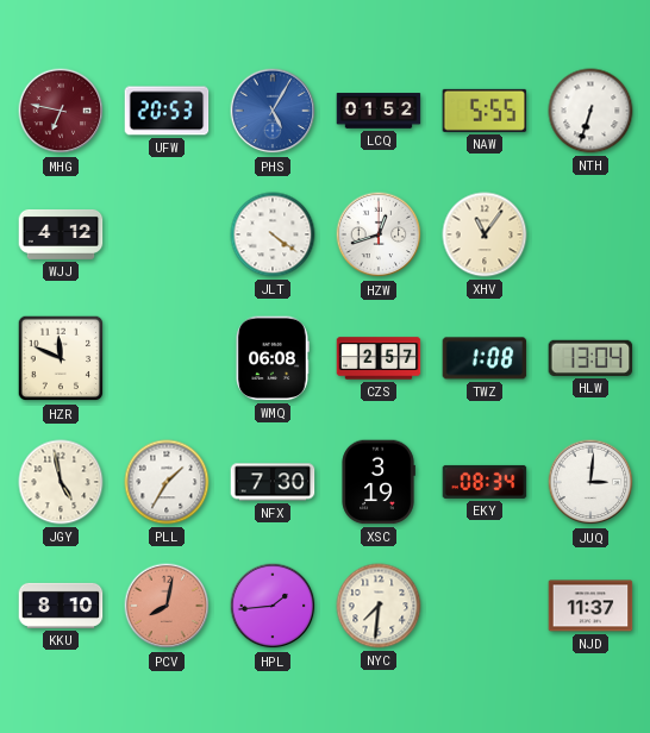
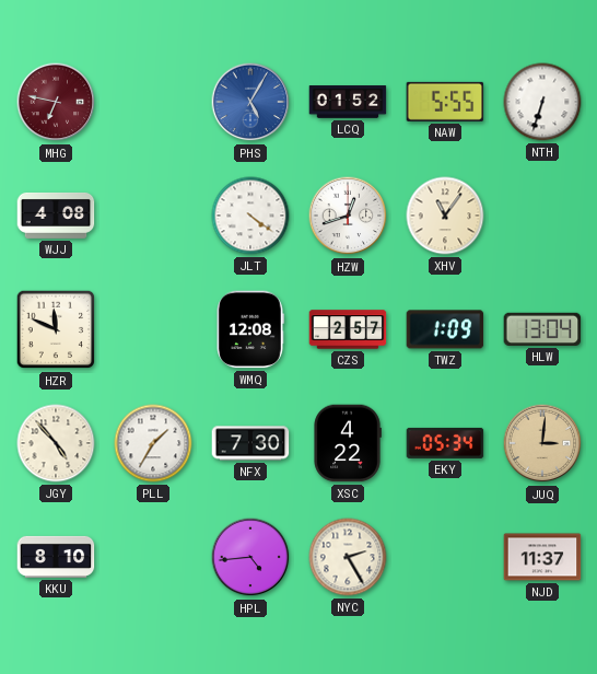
UFW: 20:53 -> none
WJJ: 4:12 -> 4:08
WMQ: 06:08 -> 12:08
TWZ: 1:08 -> 1:09
JGY: 4:58 -> 4:53
XSC: 3:19 -> 4:22
EKY: 08:34 -> 05:34
JUQ dial: white -> champagne
PCV: 8:02 -> none
HPL: 1:44 -> 4:44
NYC: 7:31 -> 2:25
